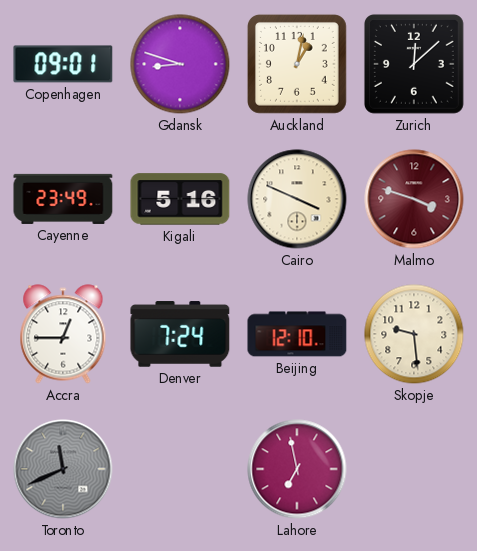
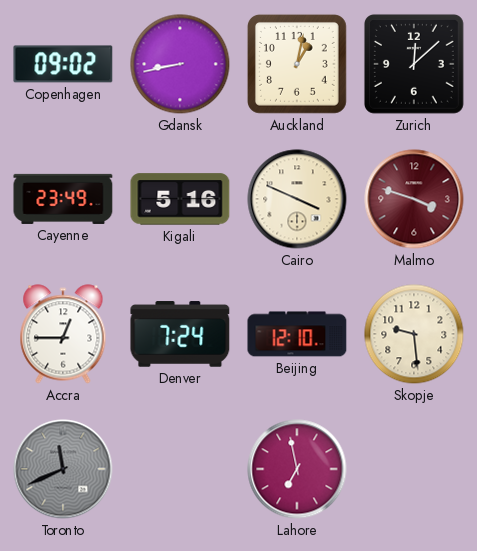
Copenhagen: 09:01 -> 09:02
Gdansk: 8:48 -> 8:43
